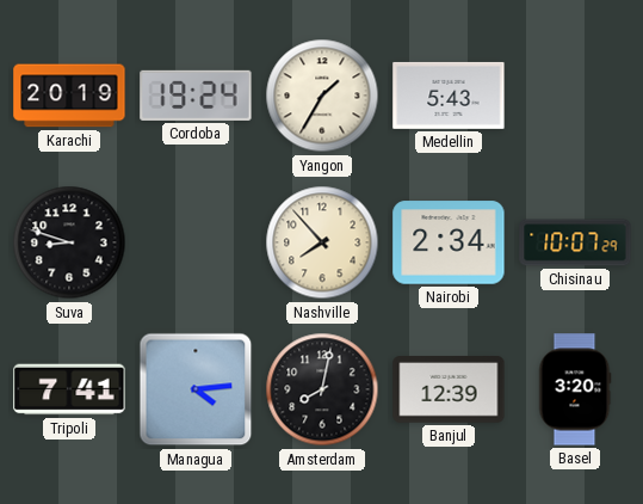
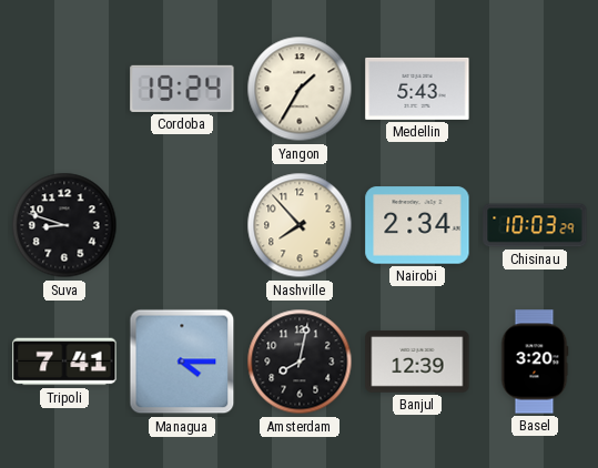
Karachi: 20:19 -> none
Chisinau: 10:07 -> 10:03
Managua: 4:14 -> 4:15
